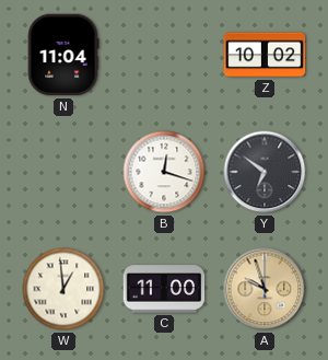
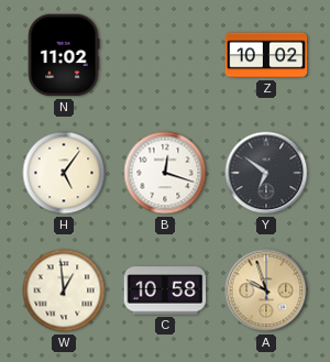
N: 11:04 -> 11:02
H: none -> 5:06
C: 11:00 -> 10:58
